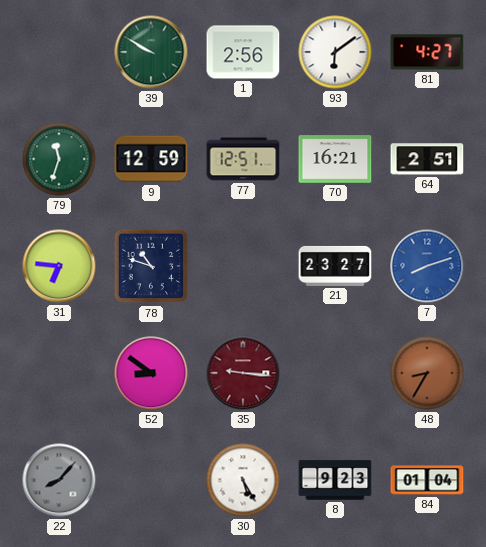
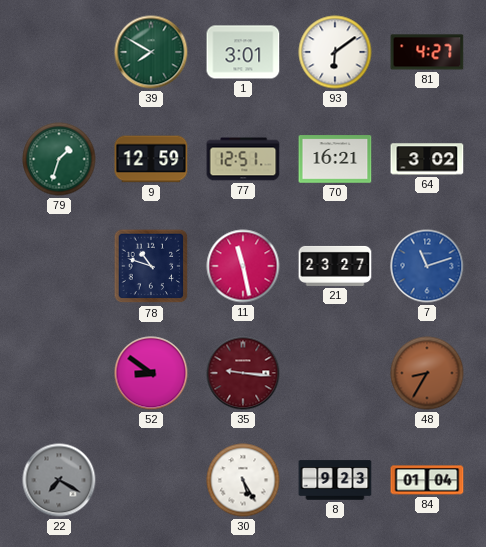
39: 9:50 -> 7:50
1: 2:56 -> 3:01
79: 11:33 -> 1:33
64: 2:51 -> 3:02
31: 6:46 -> none
11: none -> 11:28
7: 8:12 -> 11:12
22: 8:07 -> 7:20
